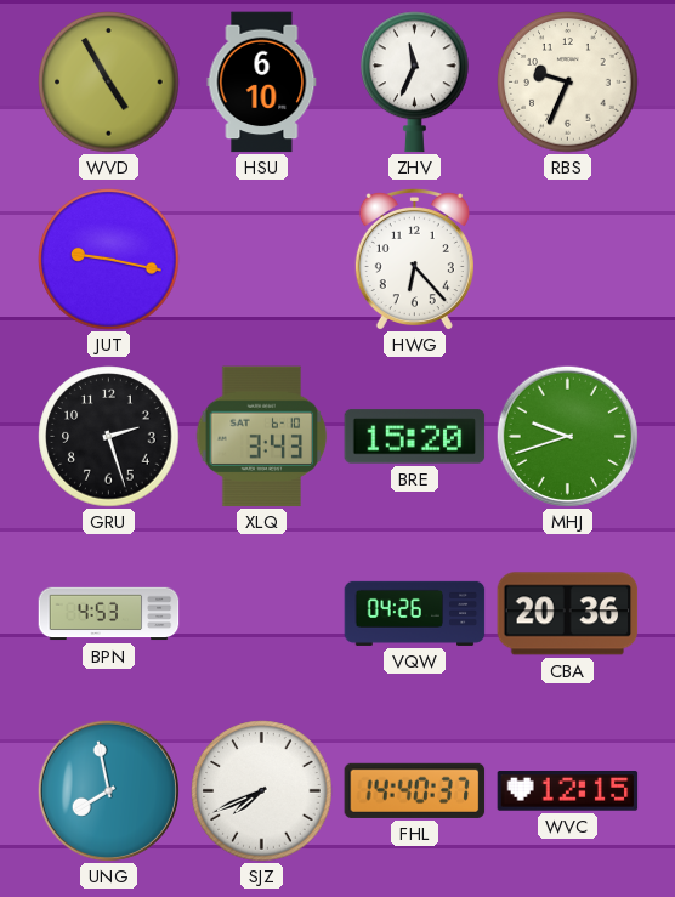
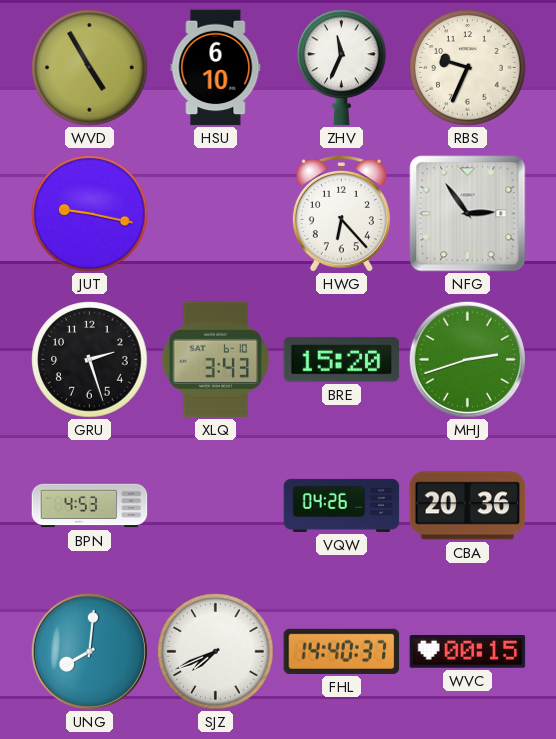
NFG: none -> 2:54
MHJ: 9:42 -> 2:42
UNG: 7:58 -> 8:01
WVC: 12:15 -> 00:15
